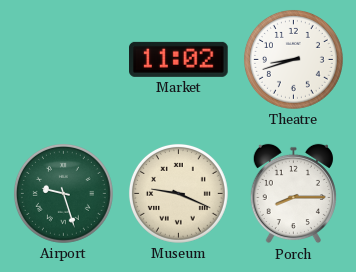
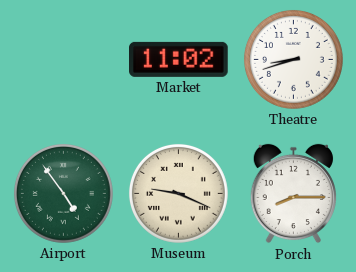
Airport: 9:27 -> 4:54
